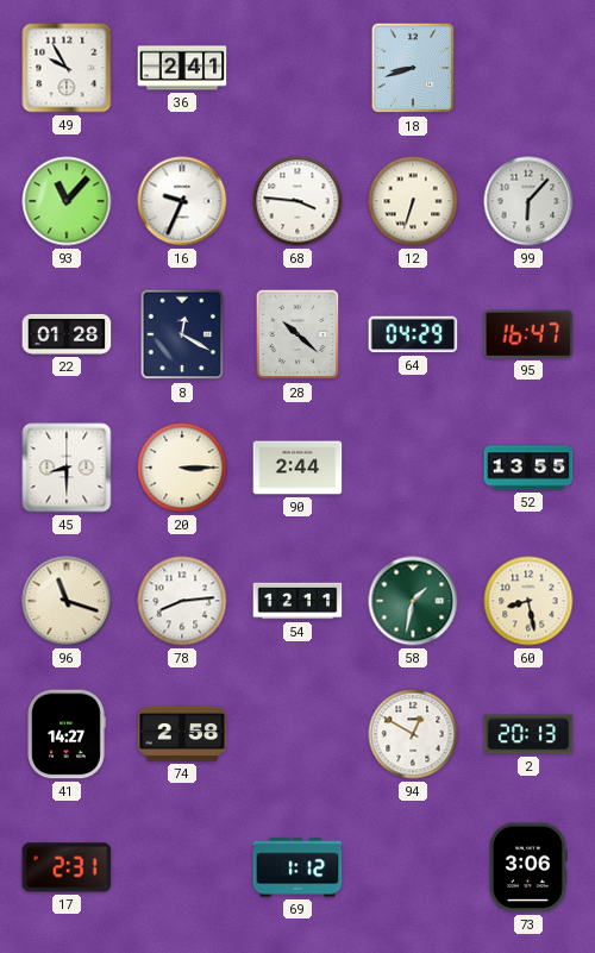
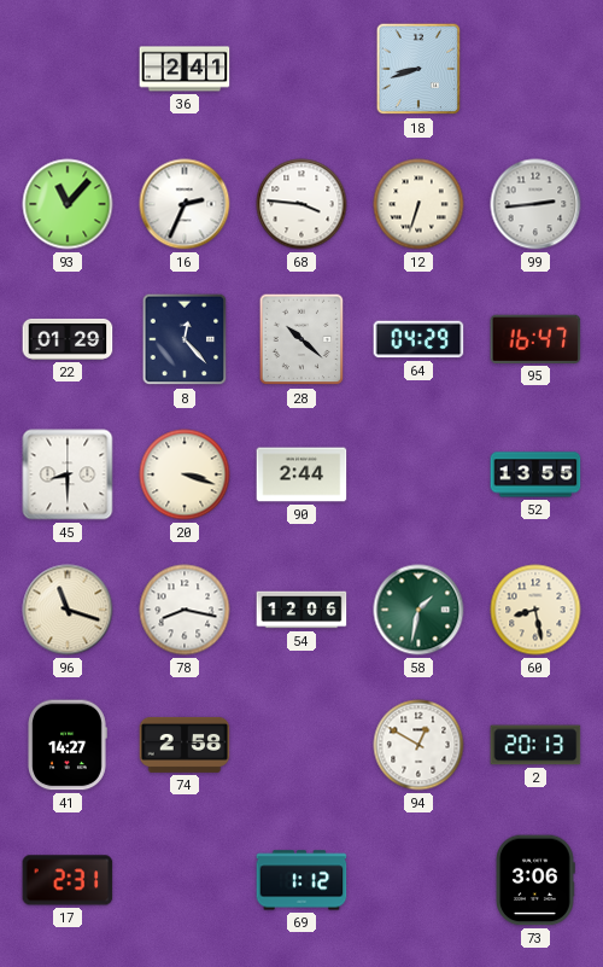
49: 9:55 -> none
16: 9:34 -> 2:34
99: 6:07 -> 2:44
22: 01:28 -> 01:29
8: 12:20 -> 12:23
20: 3:15 -> 3:18
78: 8:14 -> 8:17
54: 12:11 -> 12:06
